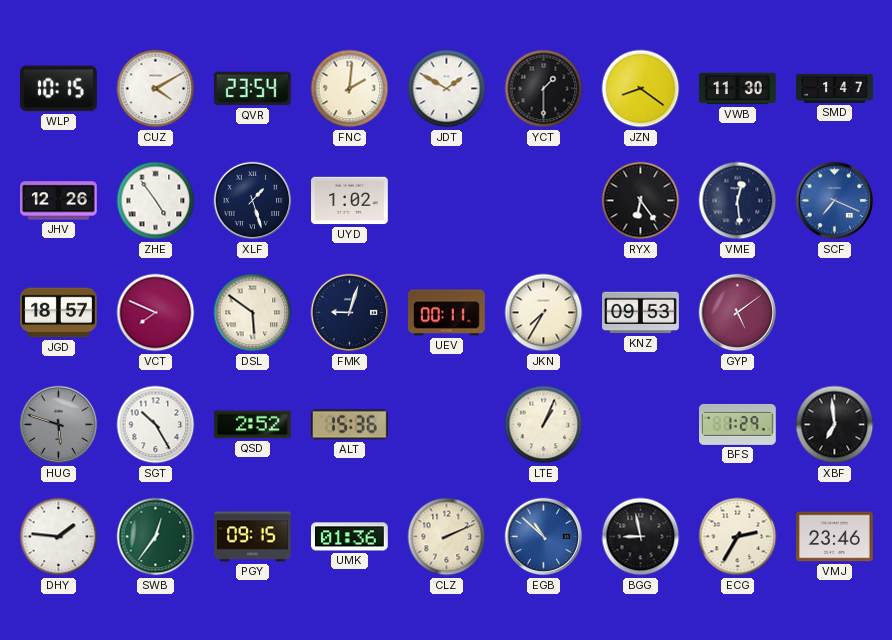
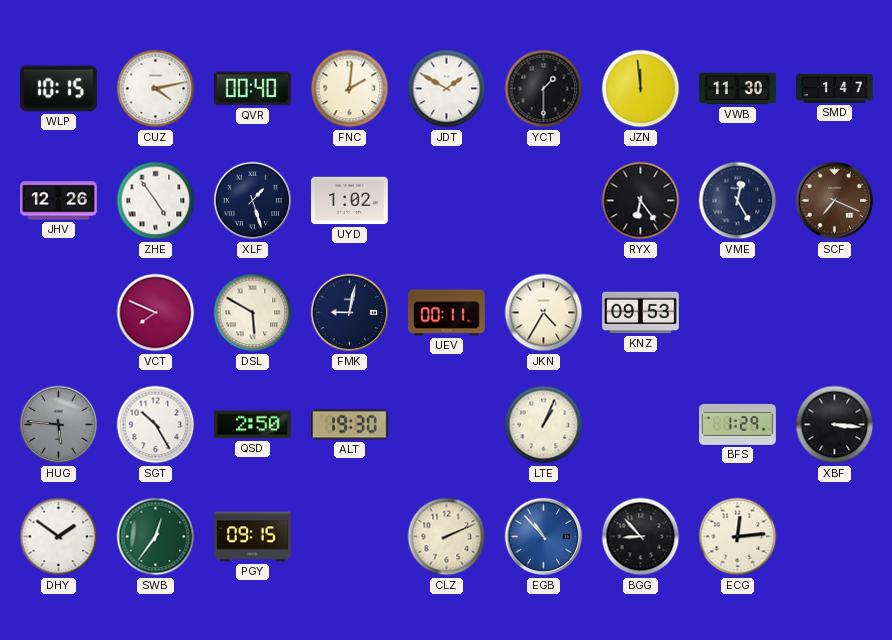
CUZ: 4:10 -> 4:13
QVR: 23:54 -> 00:40
JZN: 8:21 -> 11:59
VME: 12:29 -> 12:25
SCF dial: blue -> brown
JGD: 18:57 -> none
DSL: 5:51 -> 5:50
FMK: 9:03 -> 9:02
JKN: 7:35 -> 4:35
GYP: 5:09 -> none
HUG: 5:48 -> 5:46
QSD: 2:52 -> 2:50
ALT: 15:36 -> 19:30
XBF: 6:59 -> 3:16
DHY: 1:46 -> 1:51
UMK: 01:36 -> none
EGB: 10:52 -> 10:53
BGG: 8:58 -> 8:53
ECG: 2:35 -> 12:14
VMJ: 23:46 -> none
